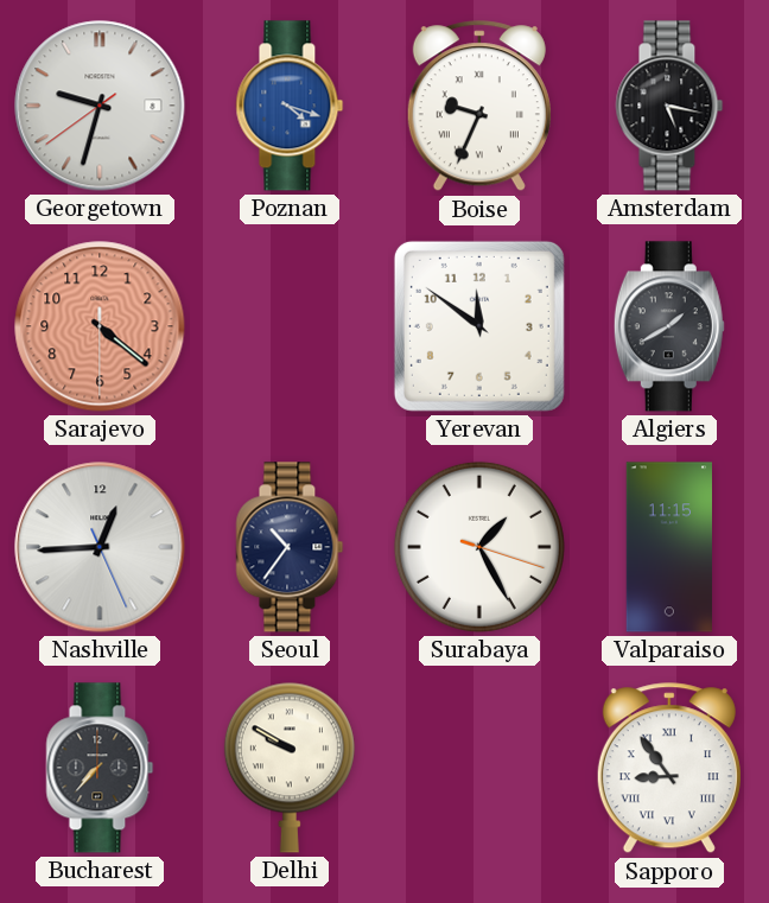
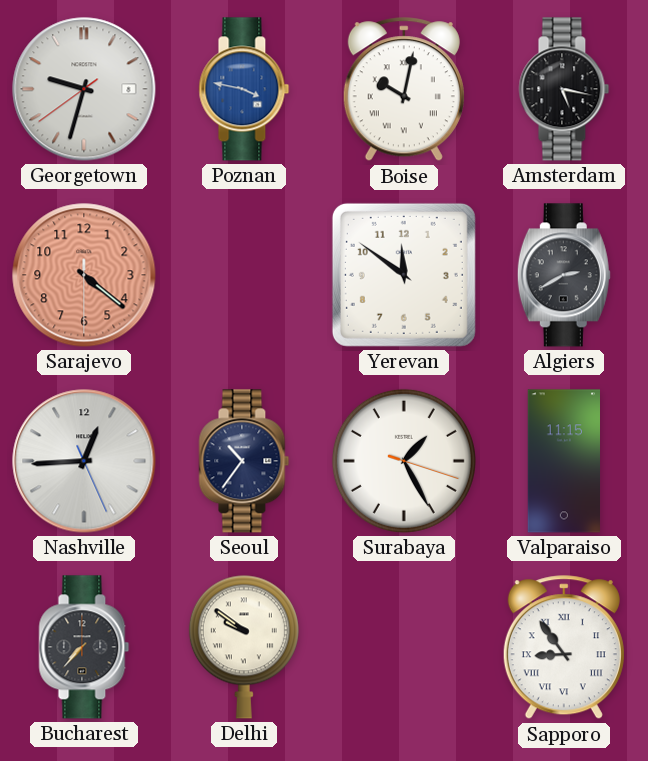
Poznan: 4:18 -> 3:47
Boise: 9:34 -> 10:02
Algiers: 1:40 -> 2:40
Delhi: 9:50 -> 9:51
